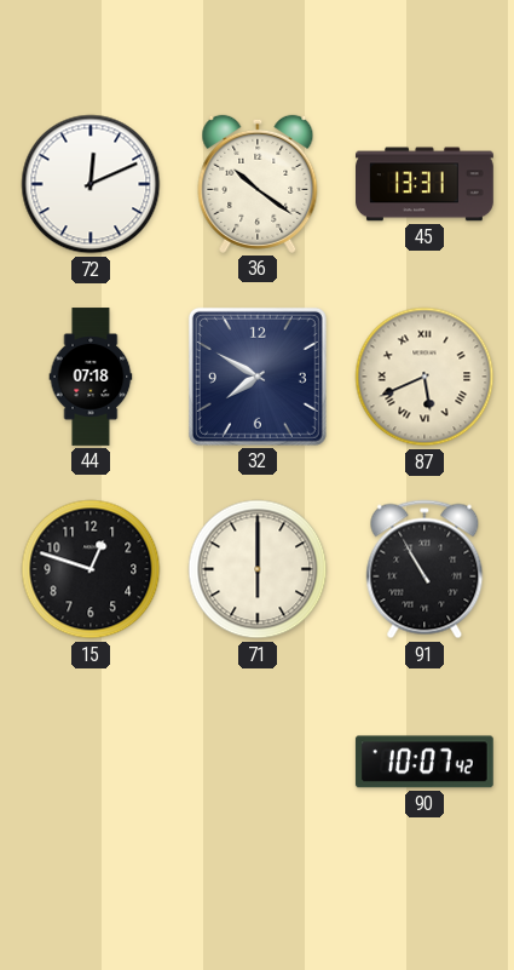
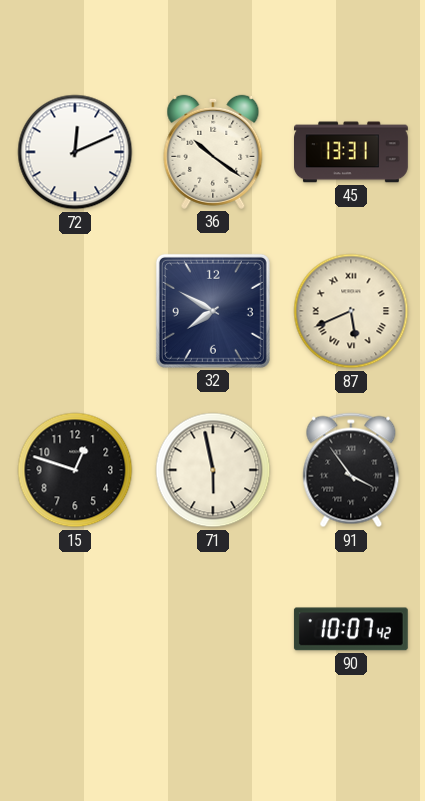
44: 07:18 -> none
71: 6:00 -> 5:58
91: 10:55 -> 3:54
